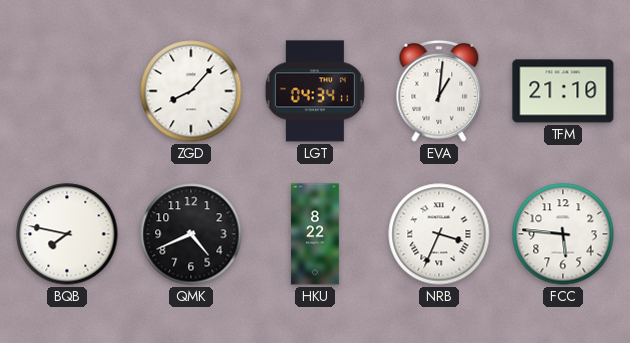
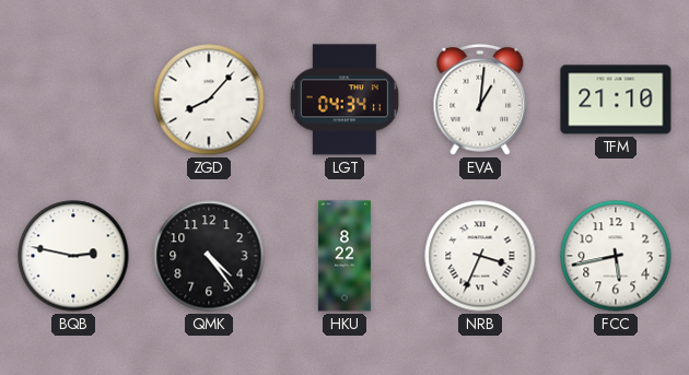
BQB: 7:47 -> 2:47
QMK: 4:41 -> 4:24
FCC: 5:46 -> 5:43
